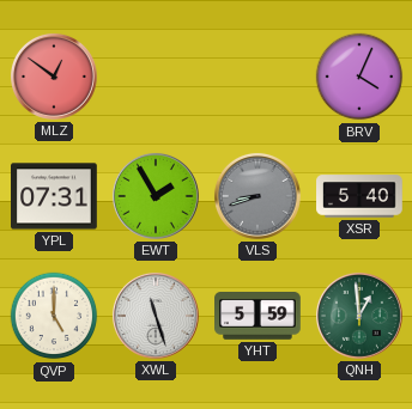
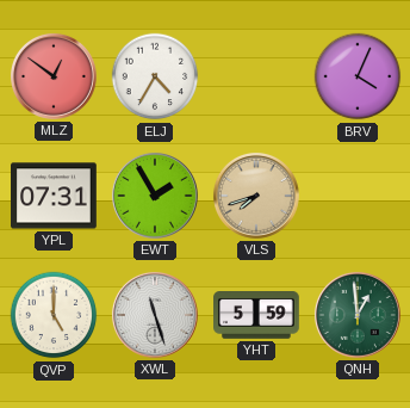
ELJ: none -> 4:35
VLS: 8:42 -> 7:42
VLS dial: grey -> champagne
XSR: 5:40 -> none
